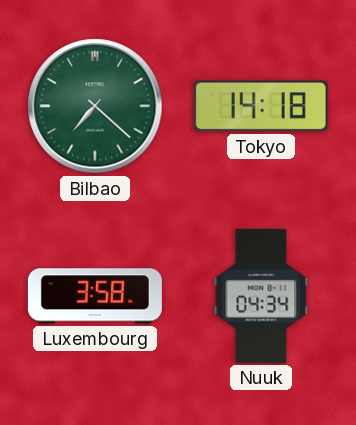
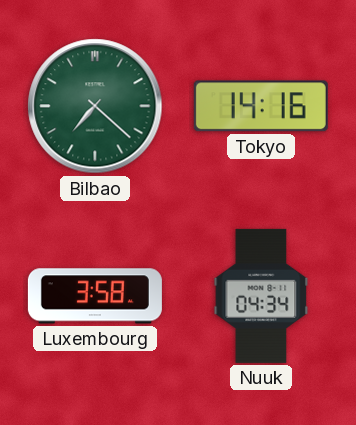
Tokyo: 14:18 -> 14:16
